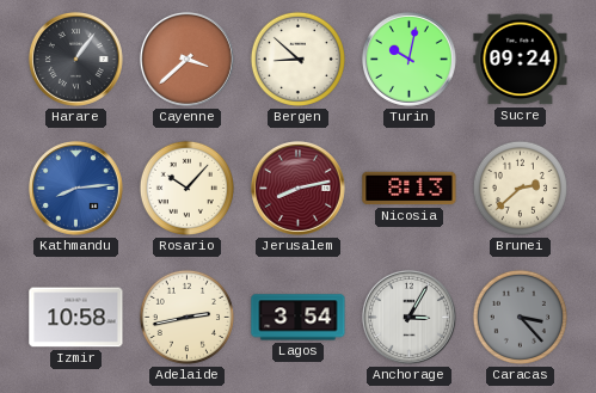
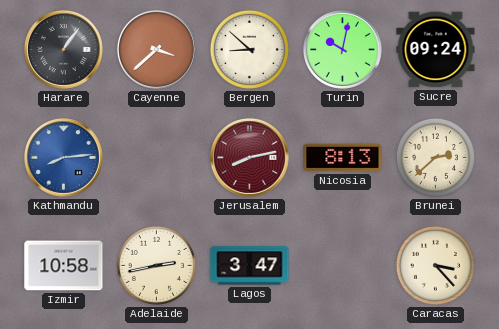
Rosario: 10:07 -> none
Lagos: 3:54 -> 3:47
Anchorage: 3:05 -> none
Caracas dial: grey -> cream
